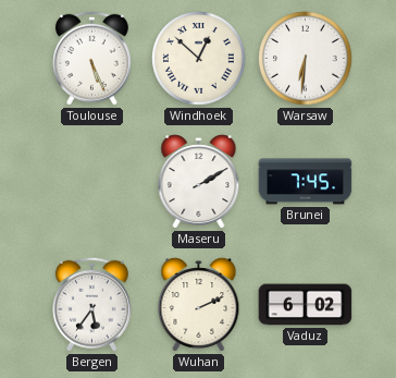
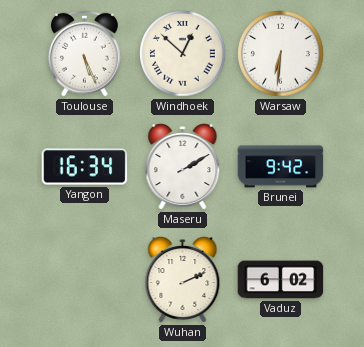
Yangon: none -> 16:34
Brunei: 7:45 -> 9:42
Bergen: 5:36 -> none
